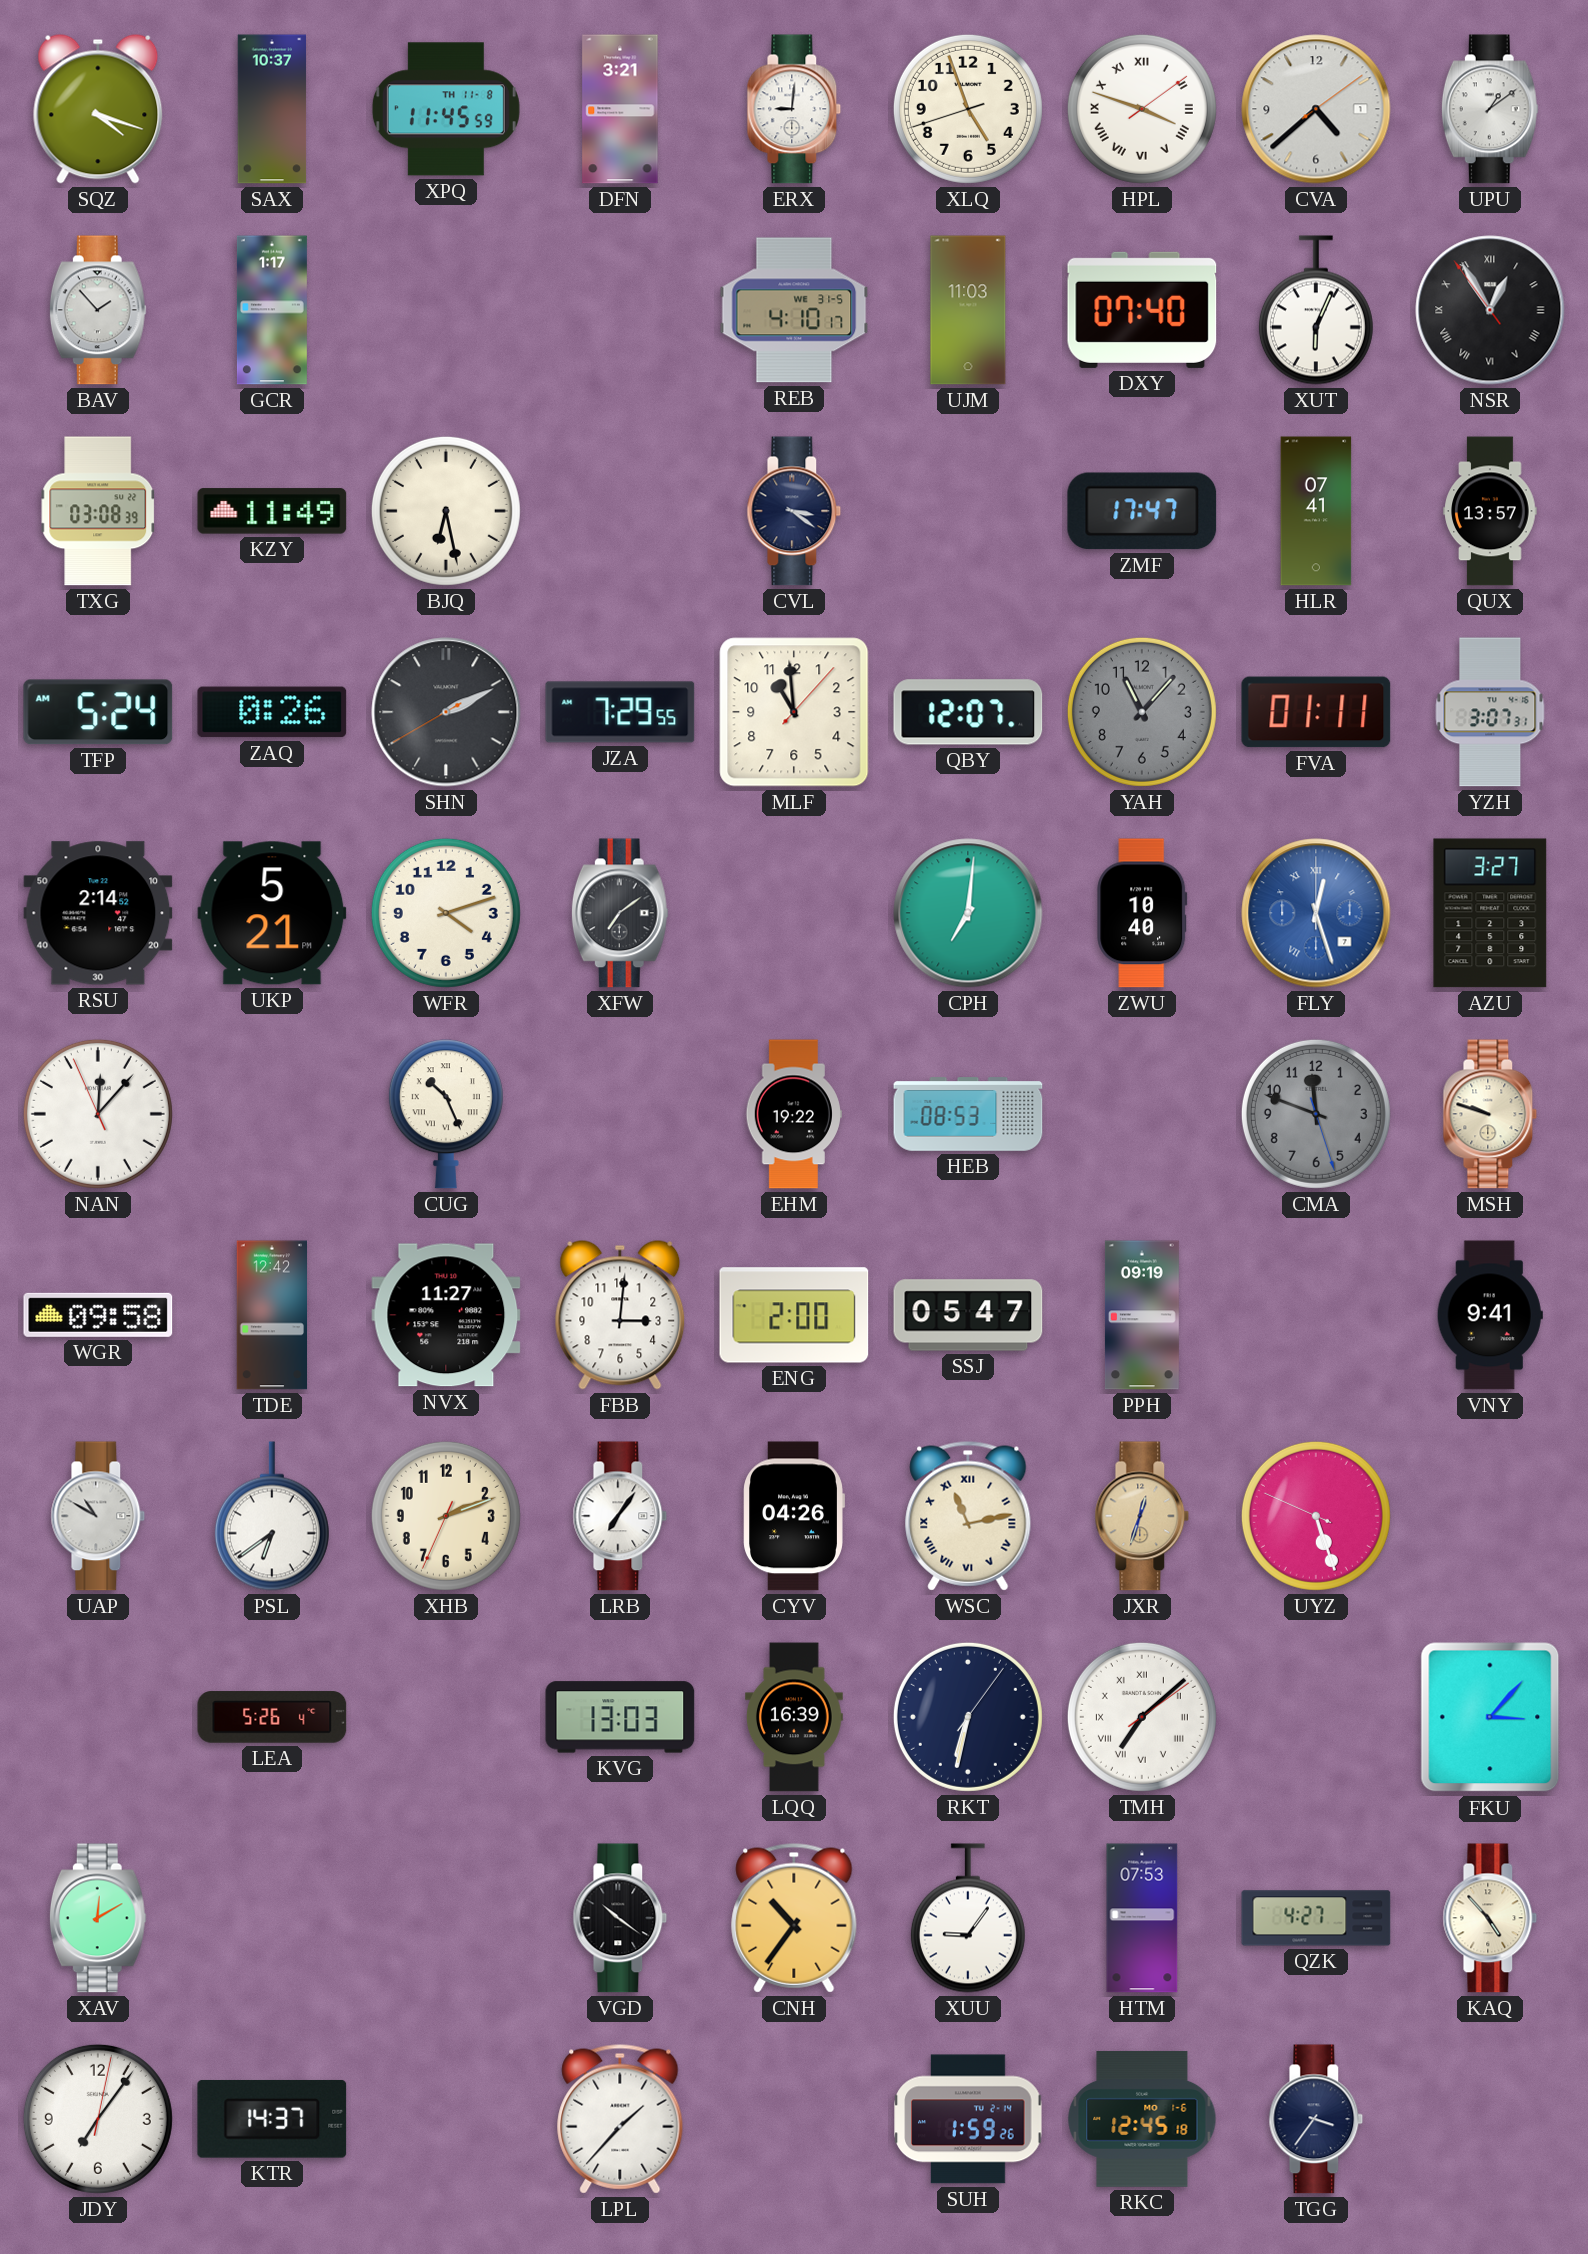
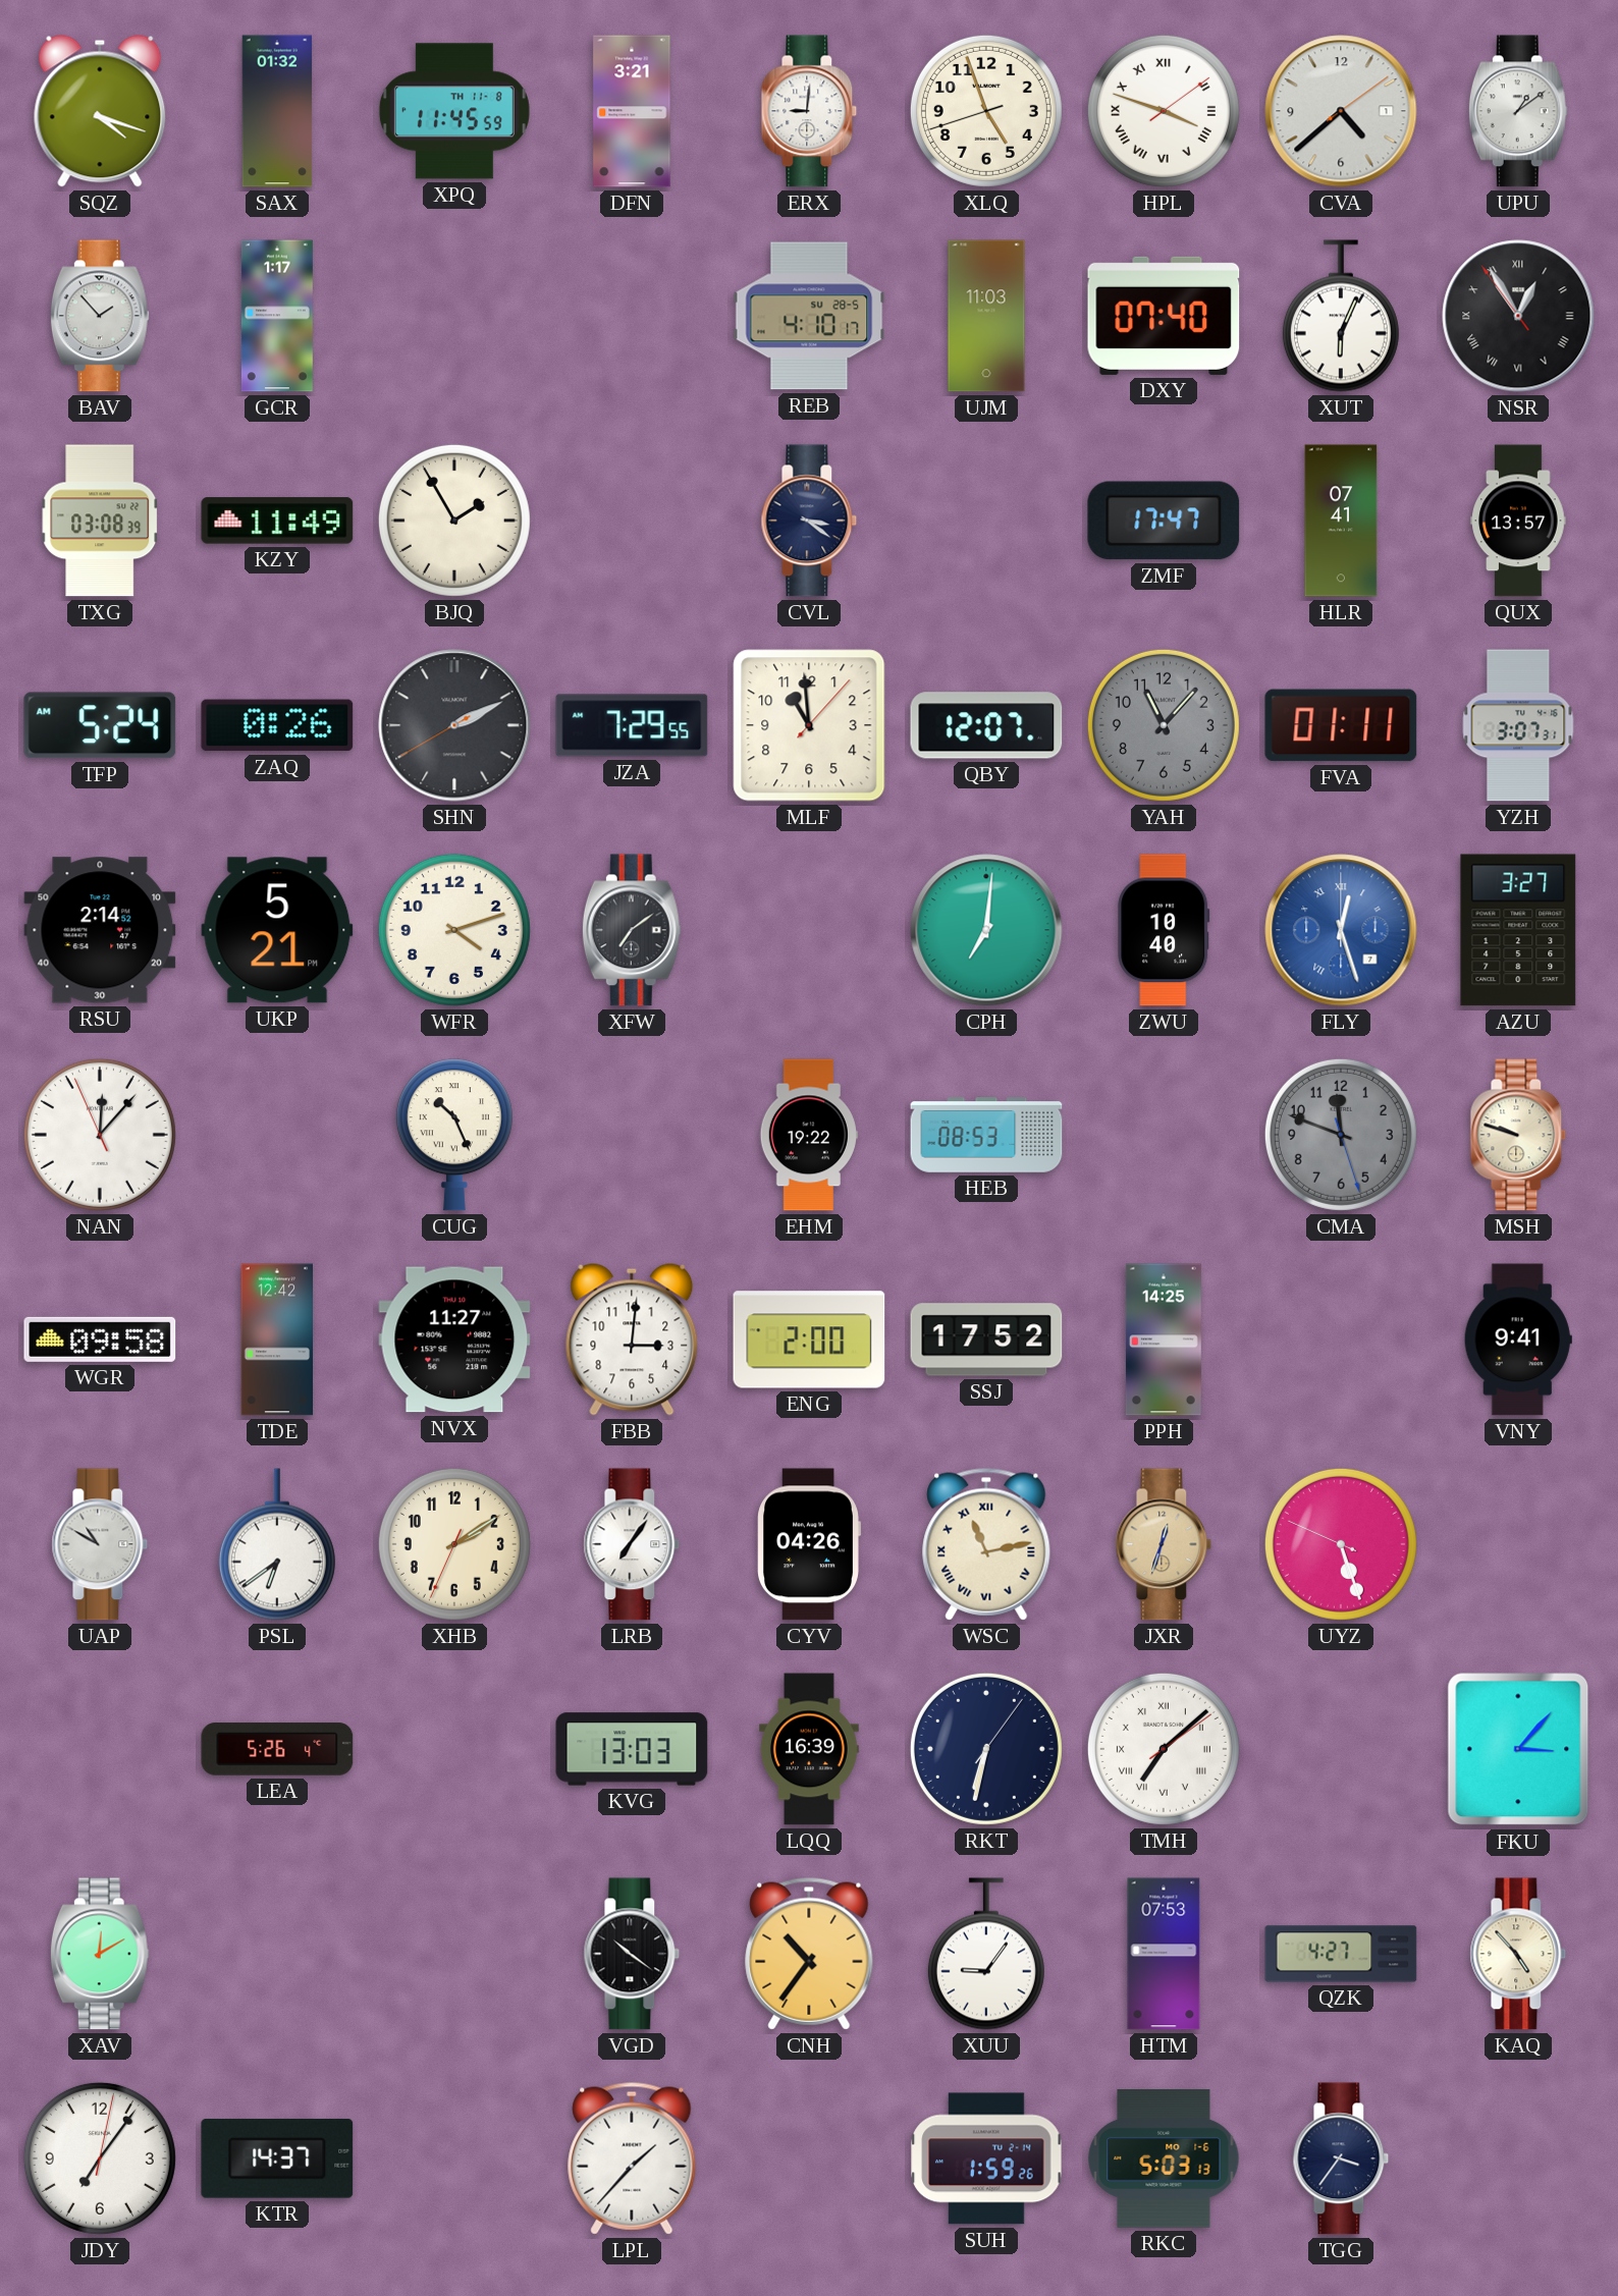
SAX: 10:37 -> 01:32
REB date: WE 31-5 -> SU 28-5
BJQ: 6:28 -> 1:55
SSJ: 05:47 -> 17:52
PPH: 09:19 -> 14:25
XHB: 2:11 -> 2:09
RKC: 12:45 -> 5:03
